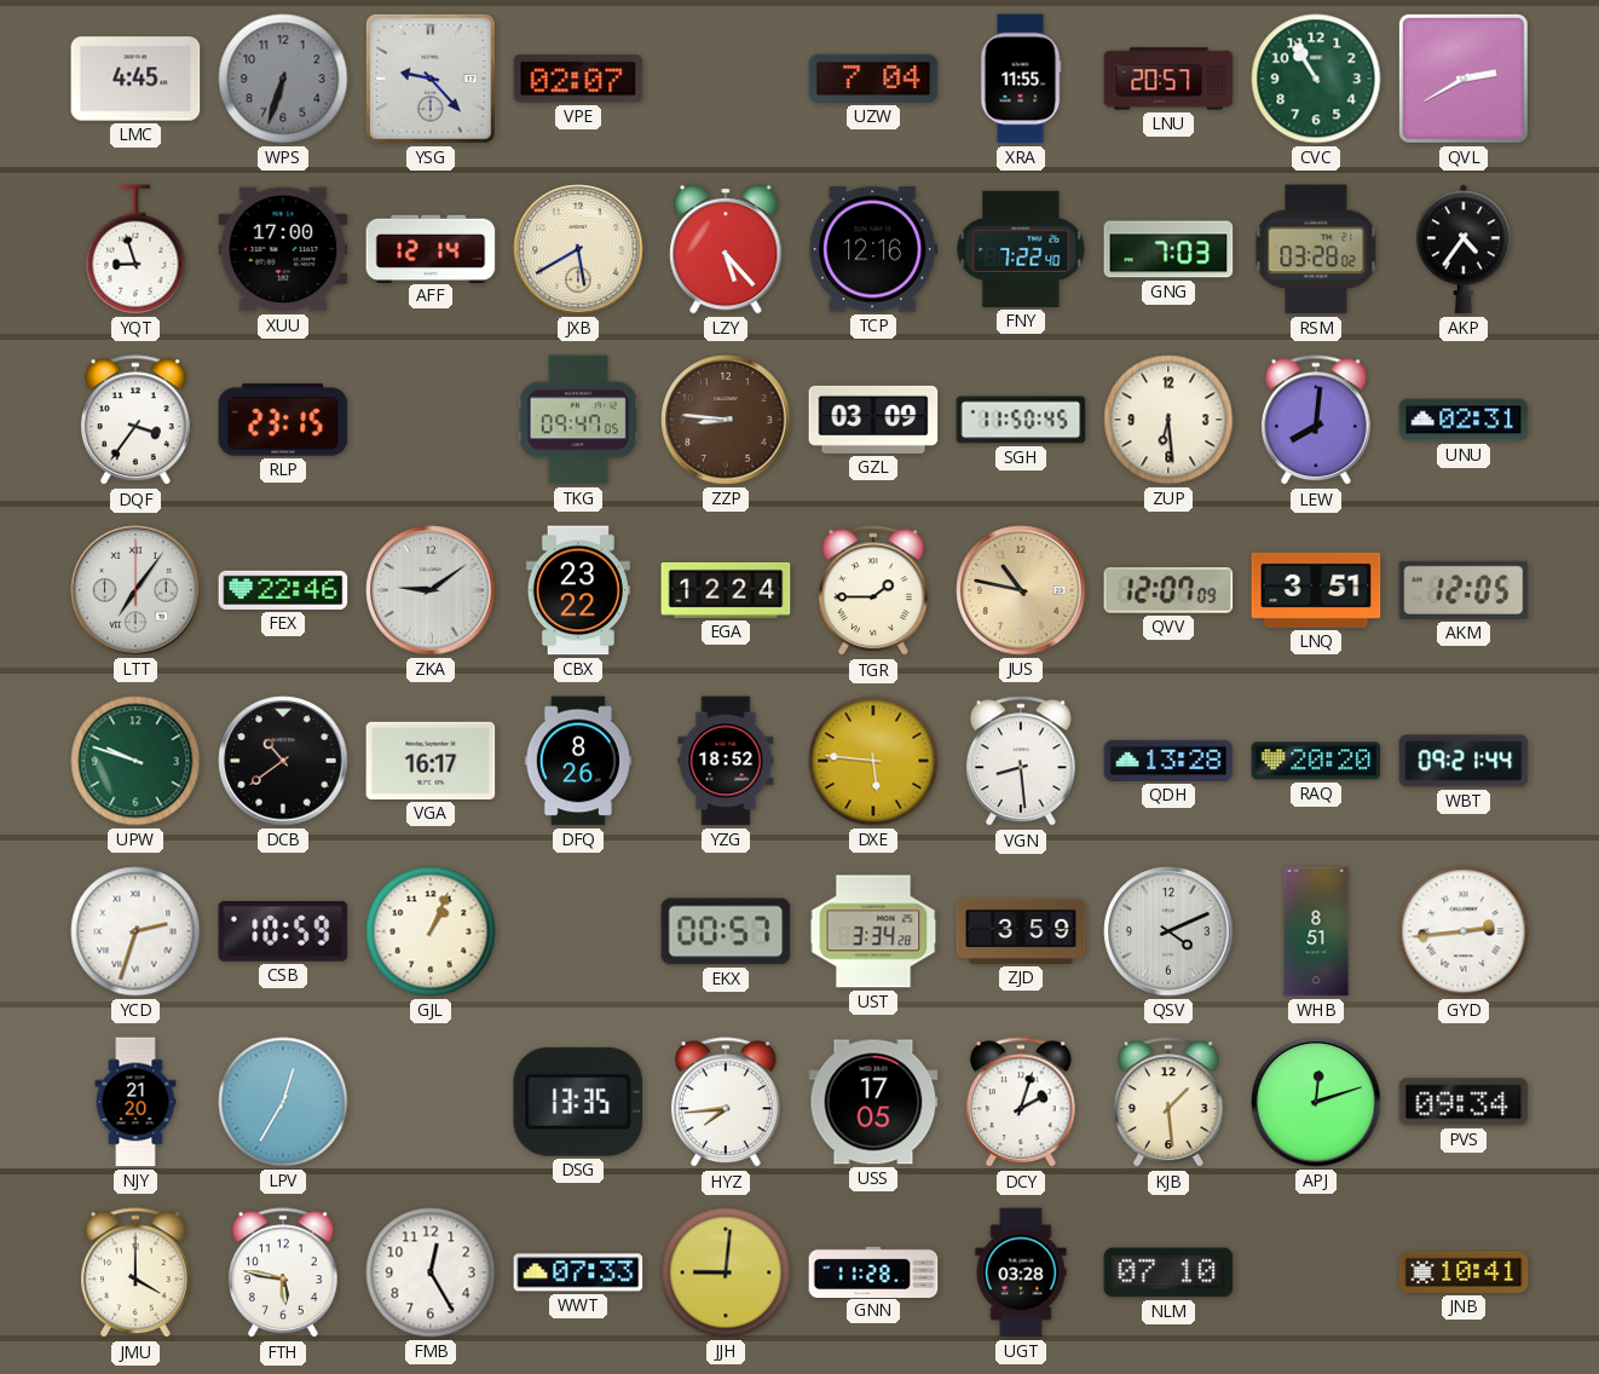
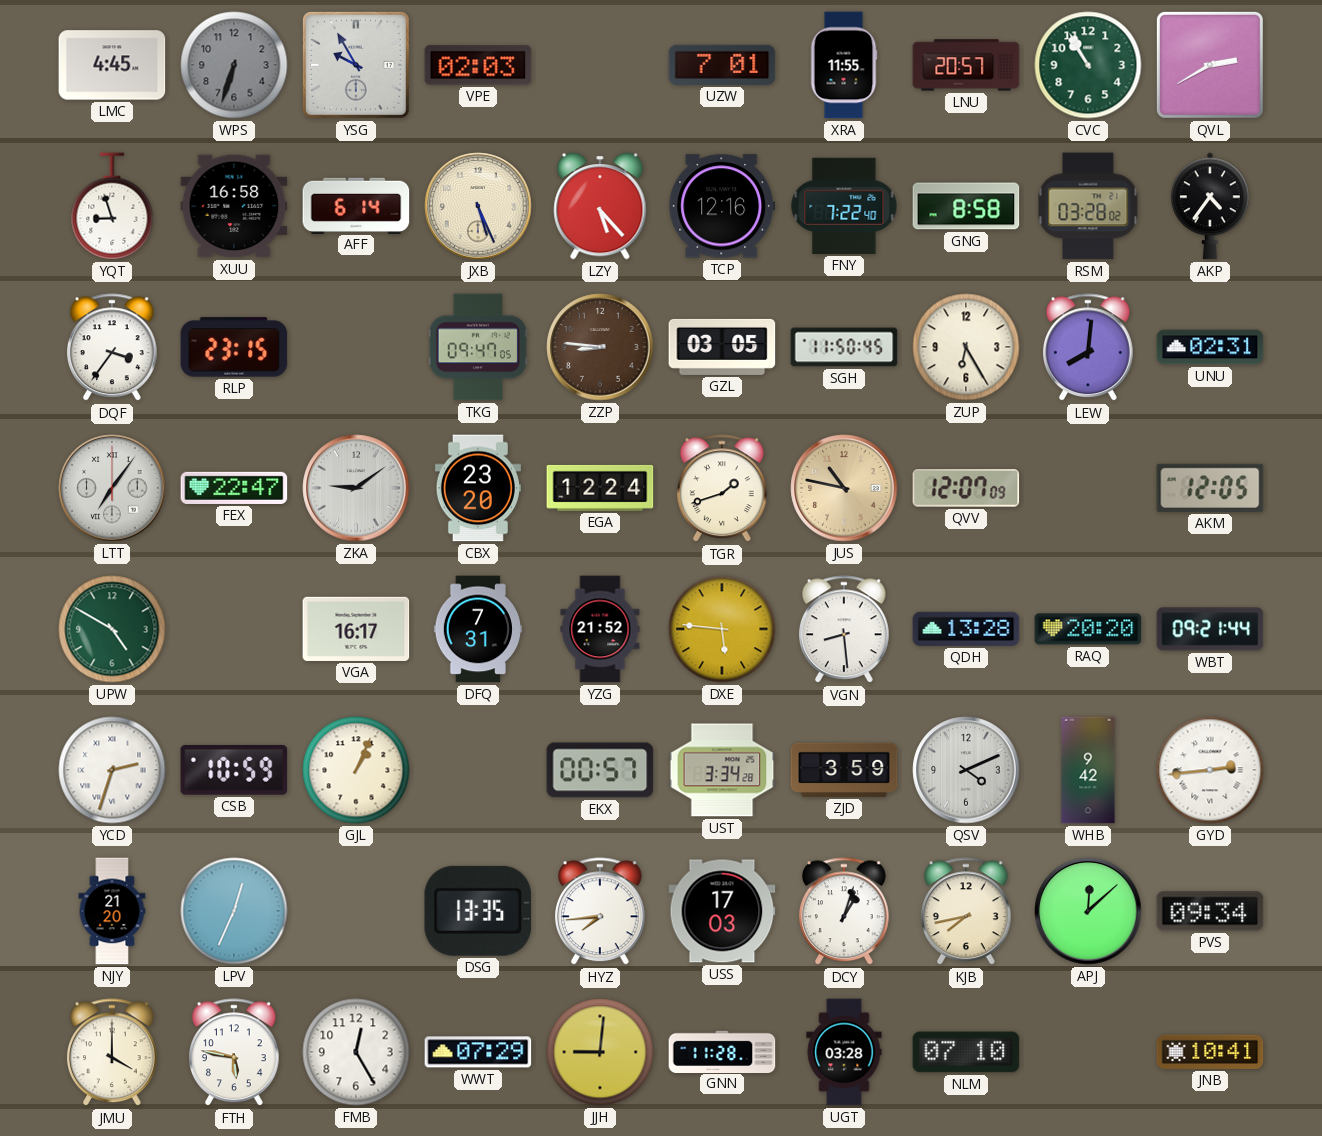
YSG: 9:23 -> 9:55
VPE: 02:07 -> 02:03
UZW: 7:04 -> 7:01
XUU: 17:00 -> 16:58
AFF: 12:14 -> 6:14
JXB: 5:40 -> 5:26
GNG: 7:03 -> 8:58
GZL: 03:09 -> 03:05
ZUP: 6:29 -> 6:25
FEX: 22:46 -> 22:47
CBX: 23:22 -> 23:20
TGR: 1:45 -> 1:42
LNQ: 3:51 -> none
UPW: 9:48 -> 4:50
DCB: 10:39 -> none
DFQ: 8:26 -> 7:31
YZG: 18:52 -> 21:52
WHB: 8:51 -> 9:42
LPV: 12:35 -> 12:34
USS: 17:05 -> 17:03
DCY: 2:03 -> 1:03
KJB: 1:29 -> 7:43
APJ: 12:12 -> 12:08
WWT: 07:33 -> 07:29
